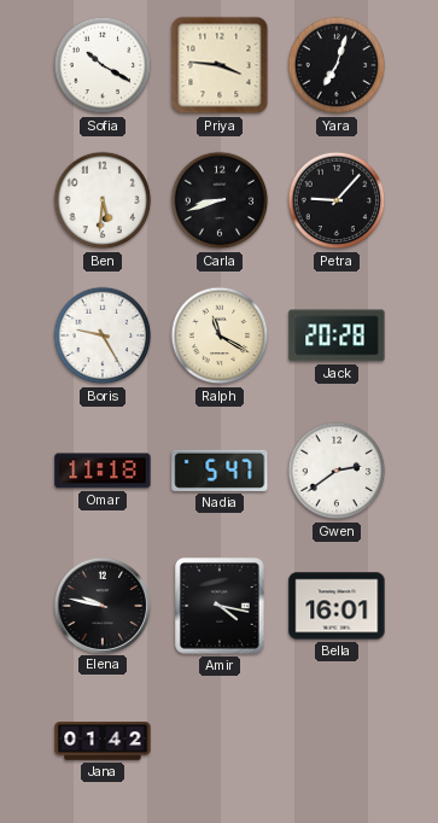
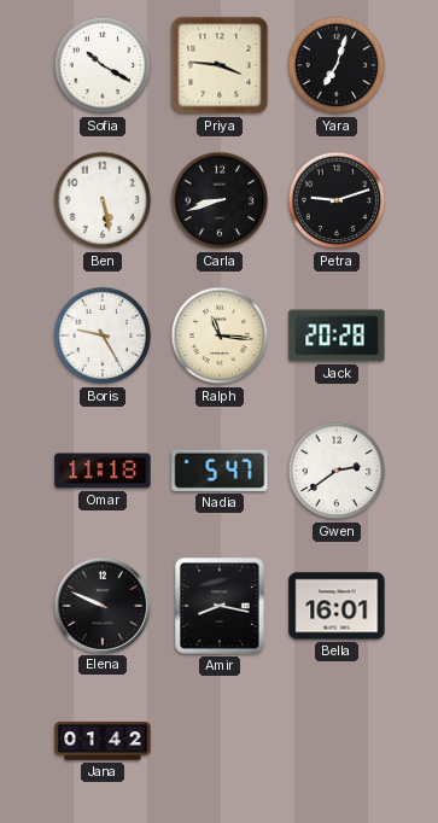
Ben: 5:31 -> 5:28
Petra: 9:07 -> 9:12
Ralph: 11:20 -> 11:16
Elena: 9:47 -> 9:49
Amir: 4:17 -> 8:17
